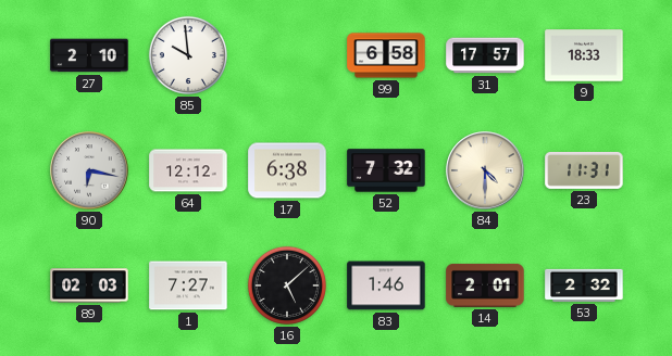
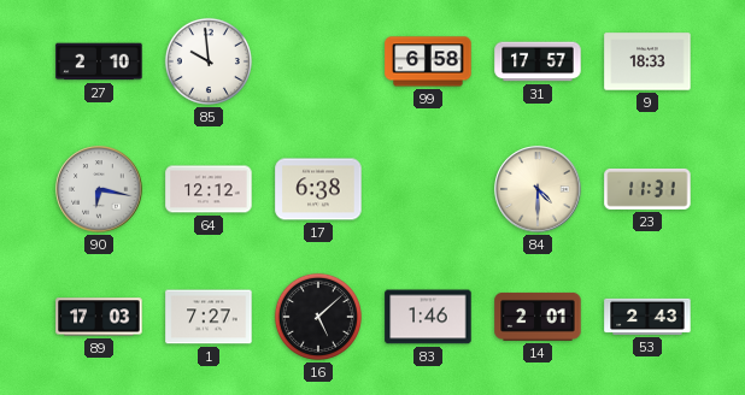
52: 7:32 -> none
89: 02:03 -> 17:03
53: 2:32 -> 2:43
